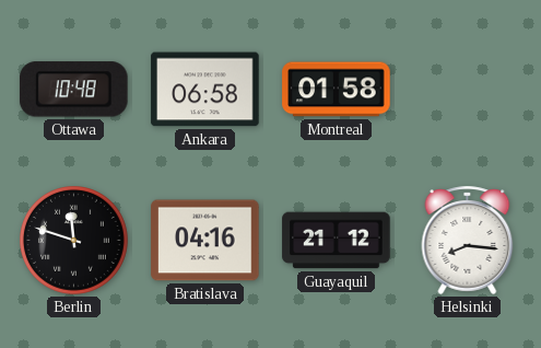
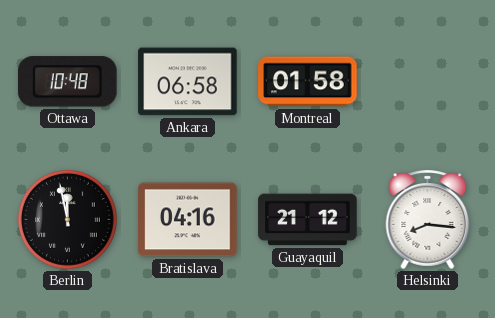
Berlin: 11:48 -> 11:58
